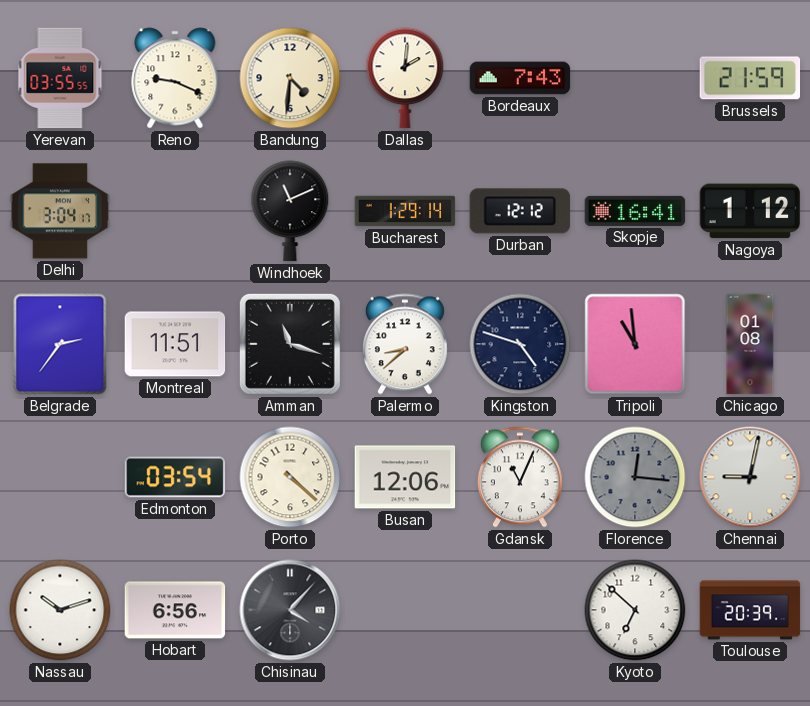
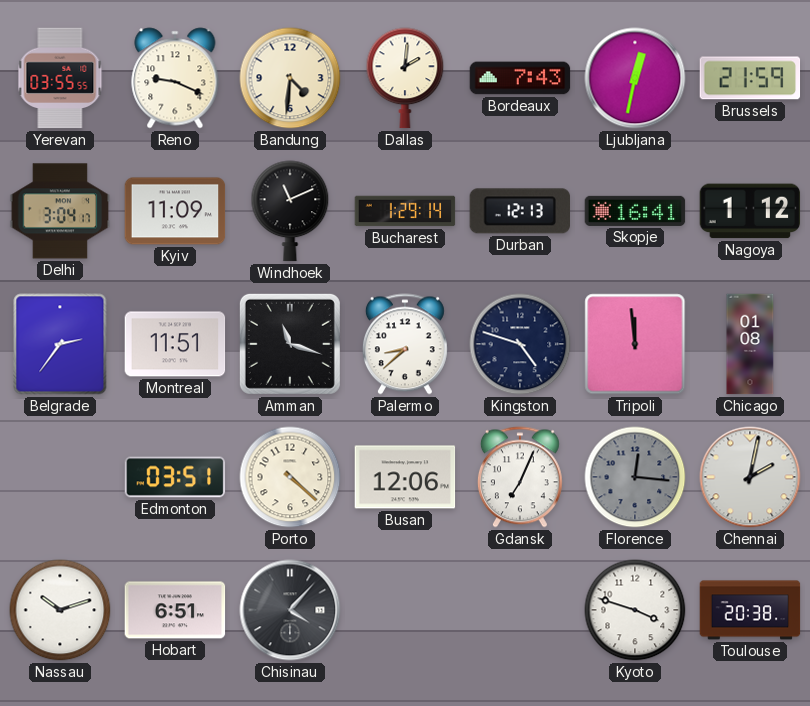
Ljubljana: none -> 12:32
Kyiv: none -> 11:09
Durban: 12:12 -> 12:13
Tripoli: 10:59 -> 11:59
Edmonton: 03:54 -> 03:51
Gdansk: 11:04 -> 7:04
Chennai: 9:02 -> 2:02
Hobart: 6:56 -> 6:51
Kyoto: 6:52 -> 3:48
Toulouse: 20:39 -> 20:38
